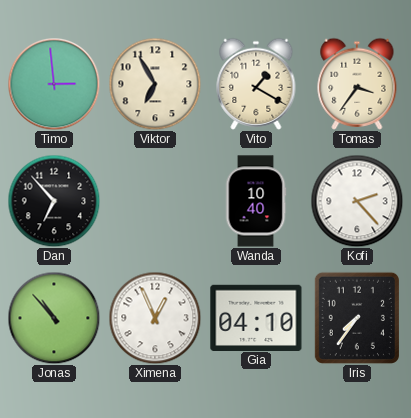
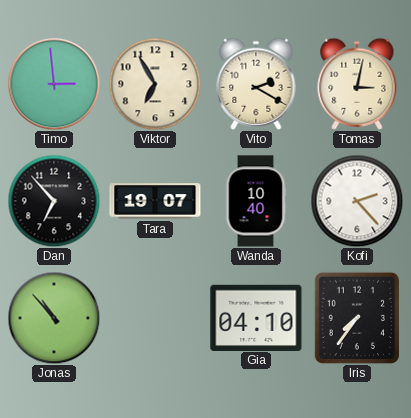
Vito: 1:20 -> 2:20
Tomas: 3:36 -> 3:02
Tara: none -> 19:07
Ximena: 12:56 -> none
